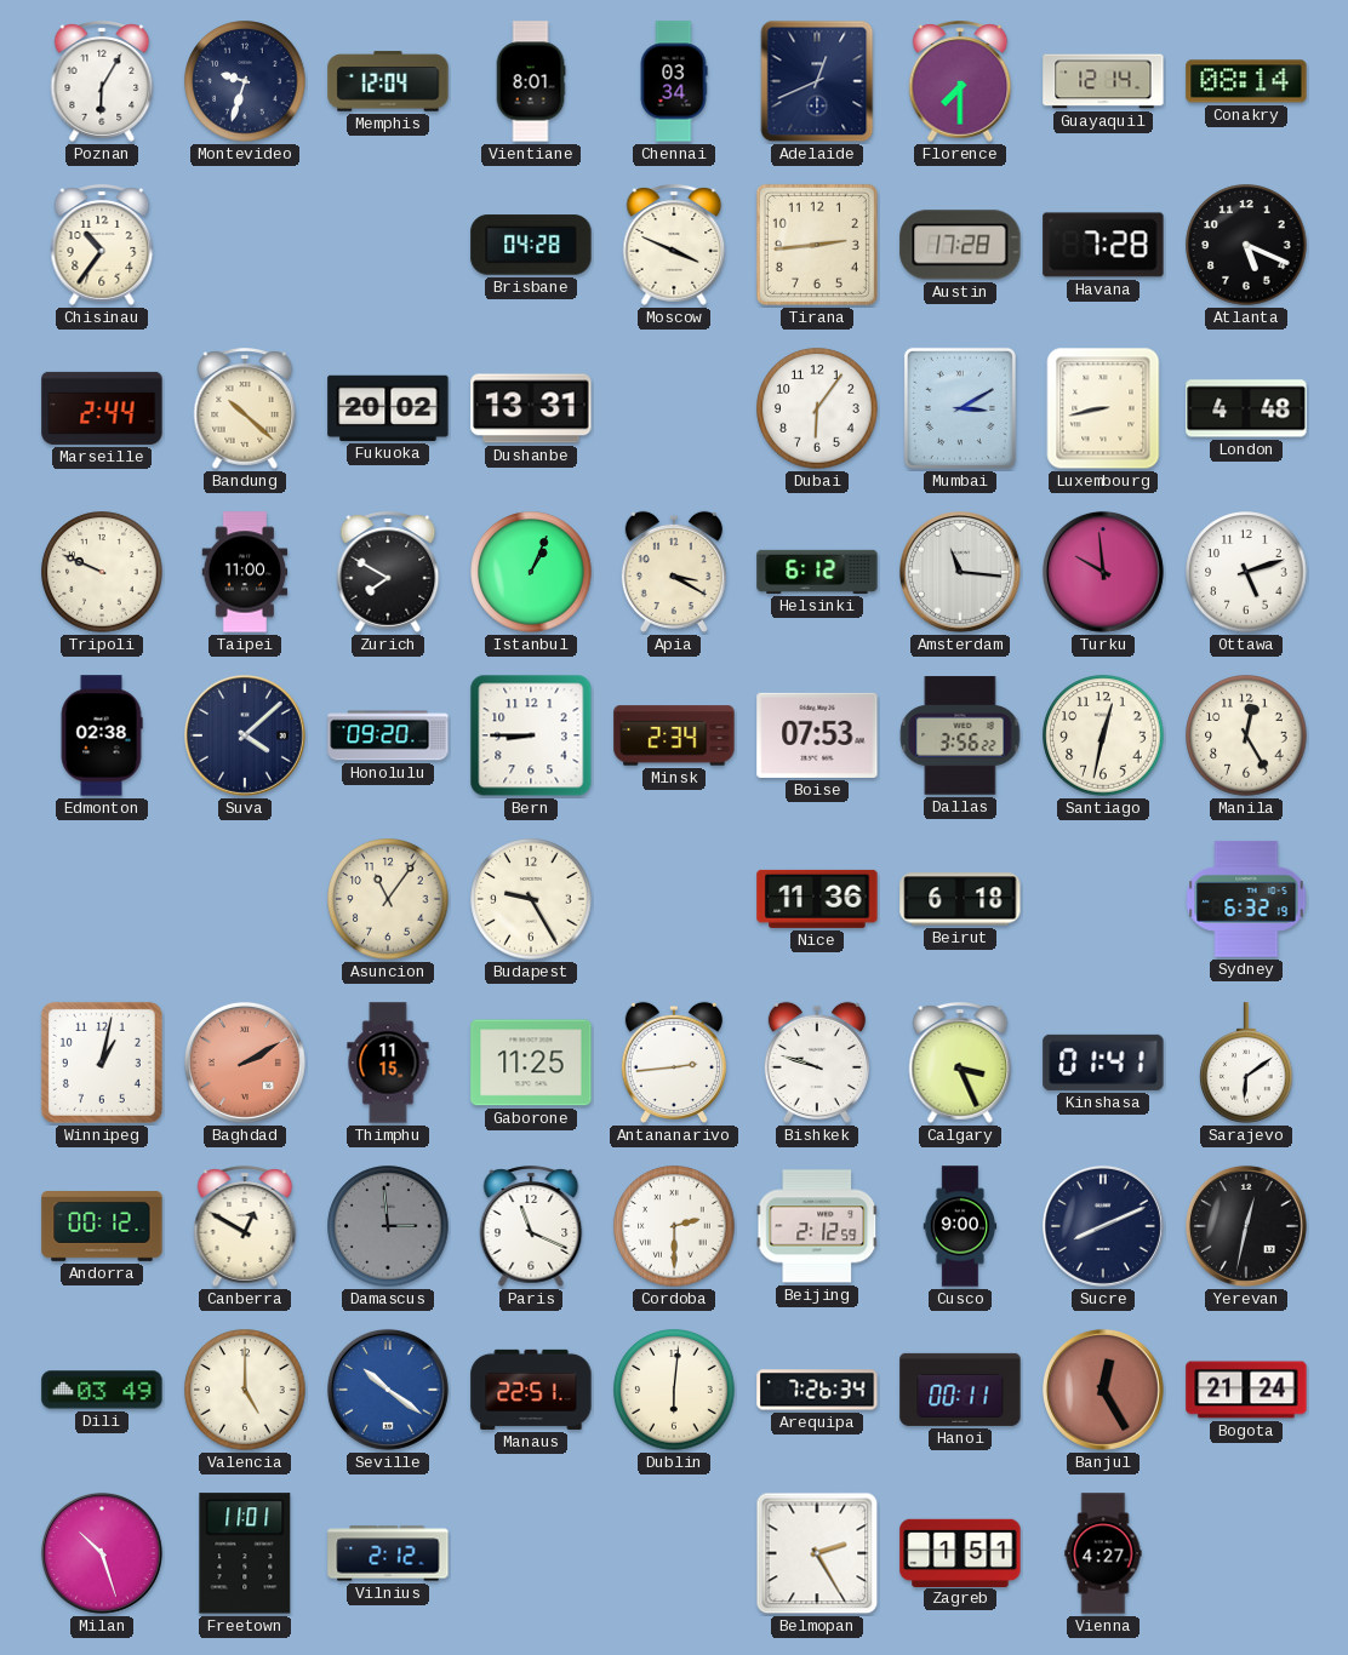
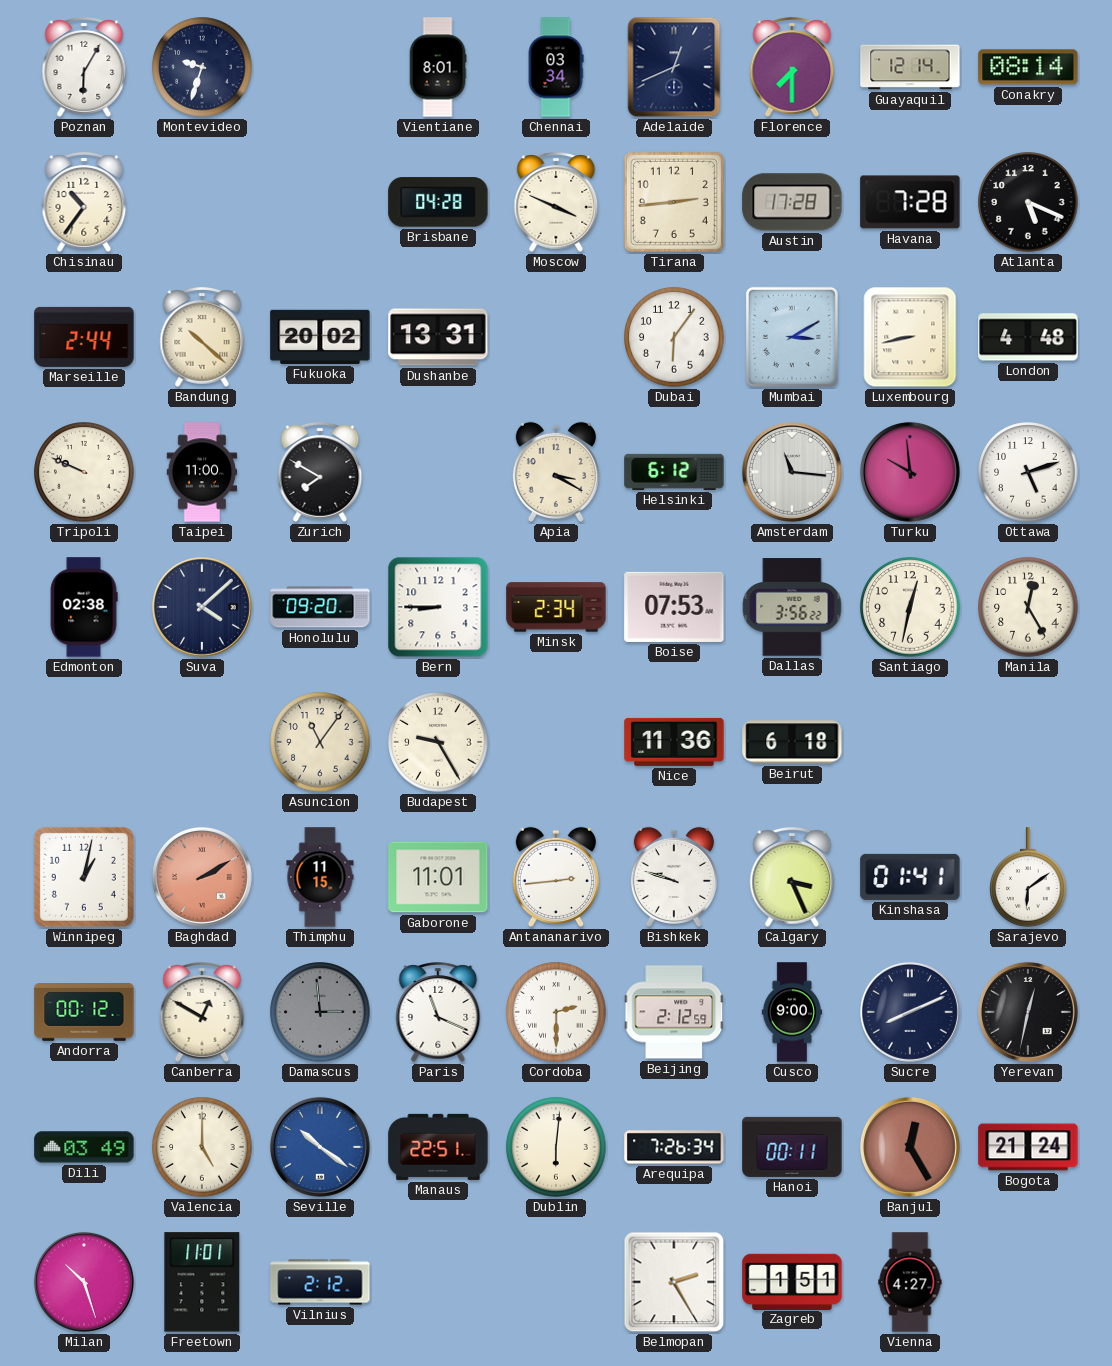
Memphis: 12:04 -> none
Istanbul: 1:04 -> none
Sydney: 6:32 -> none
Gaborone: 11:25 -> 11:01
